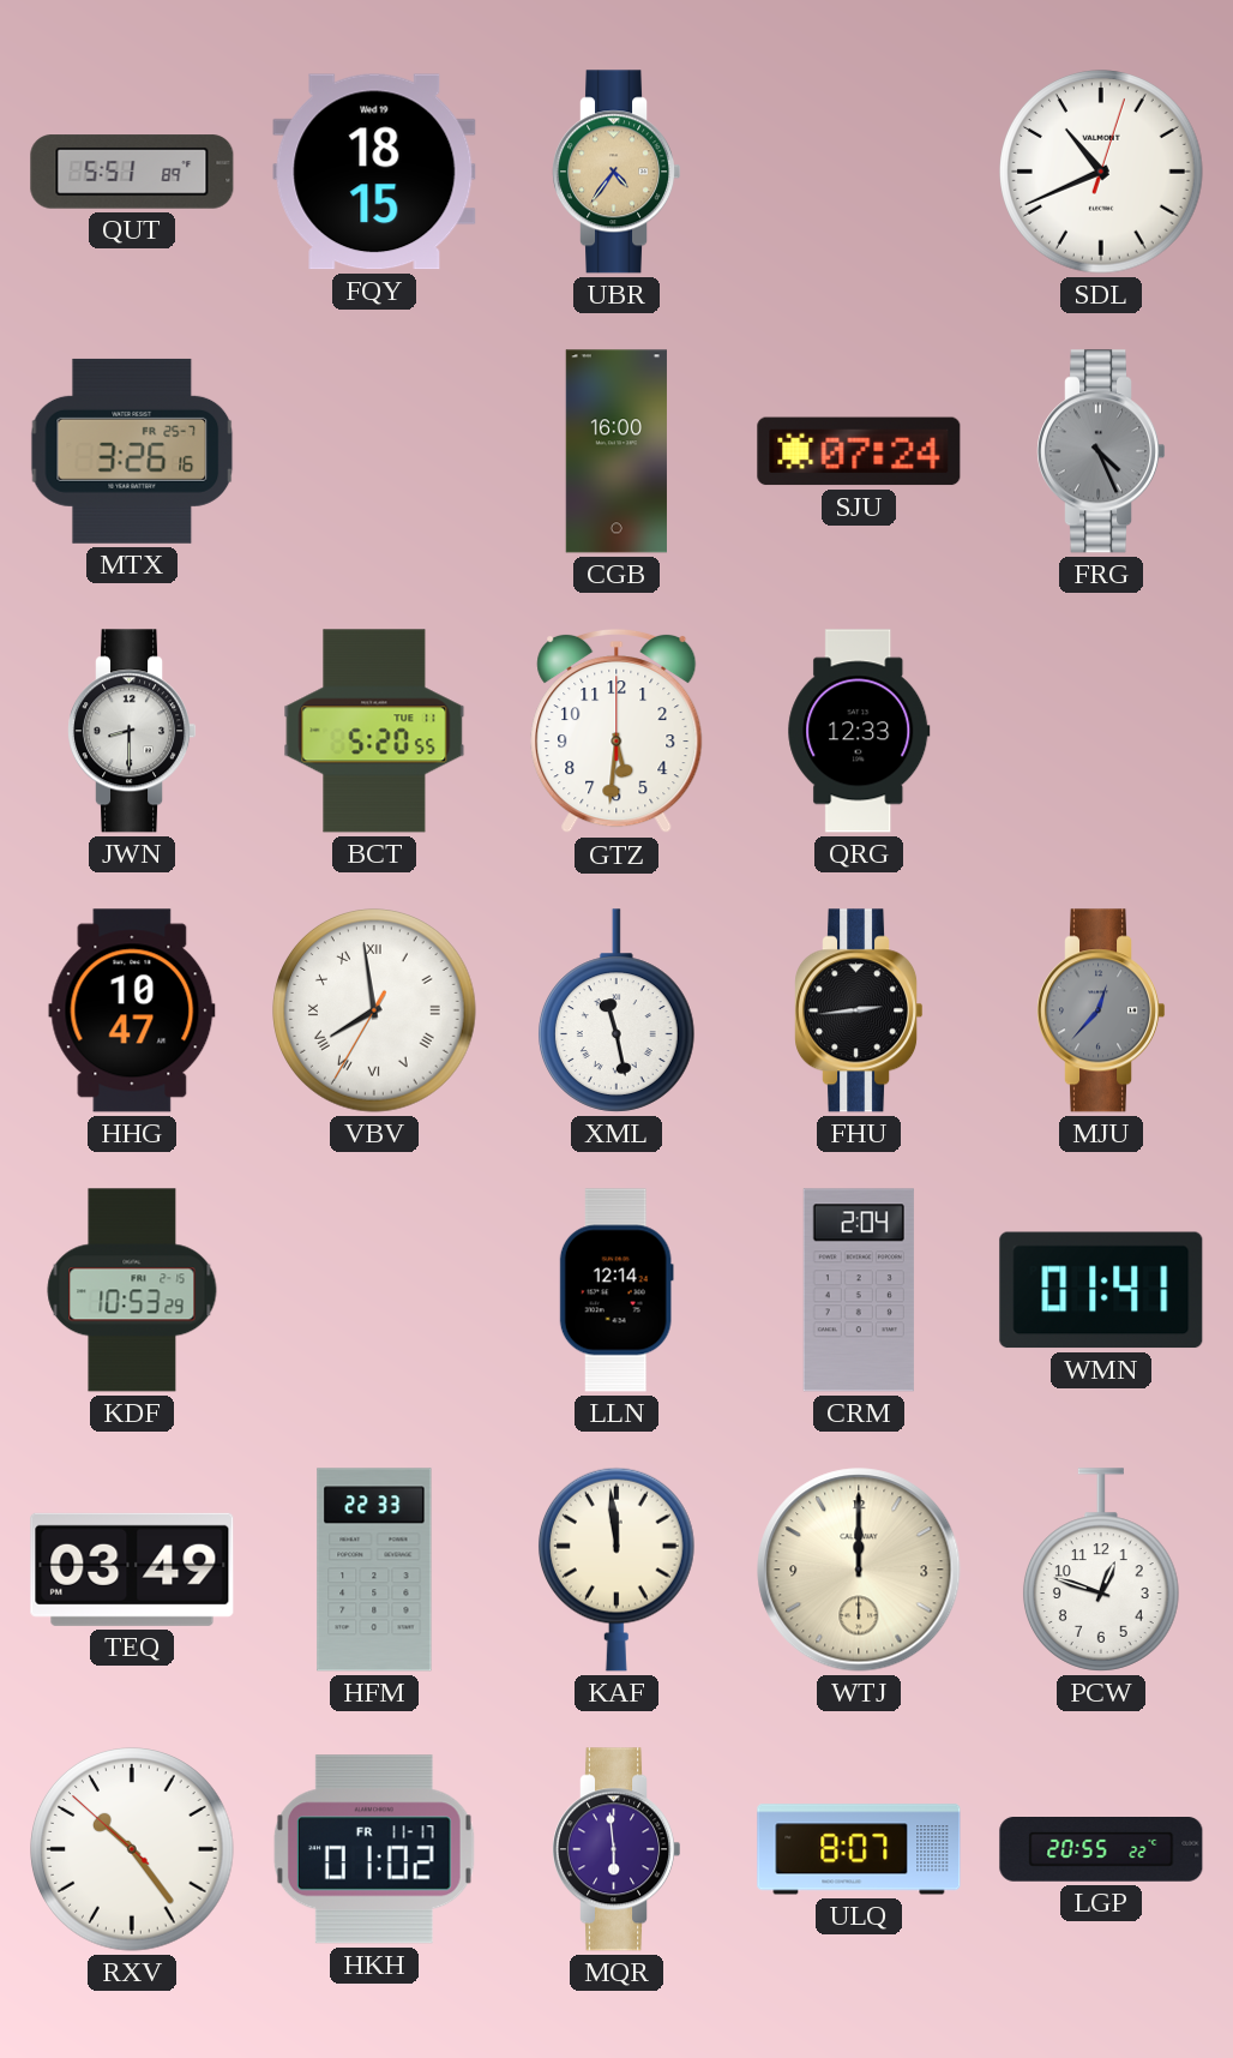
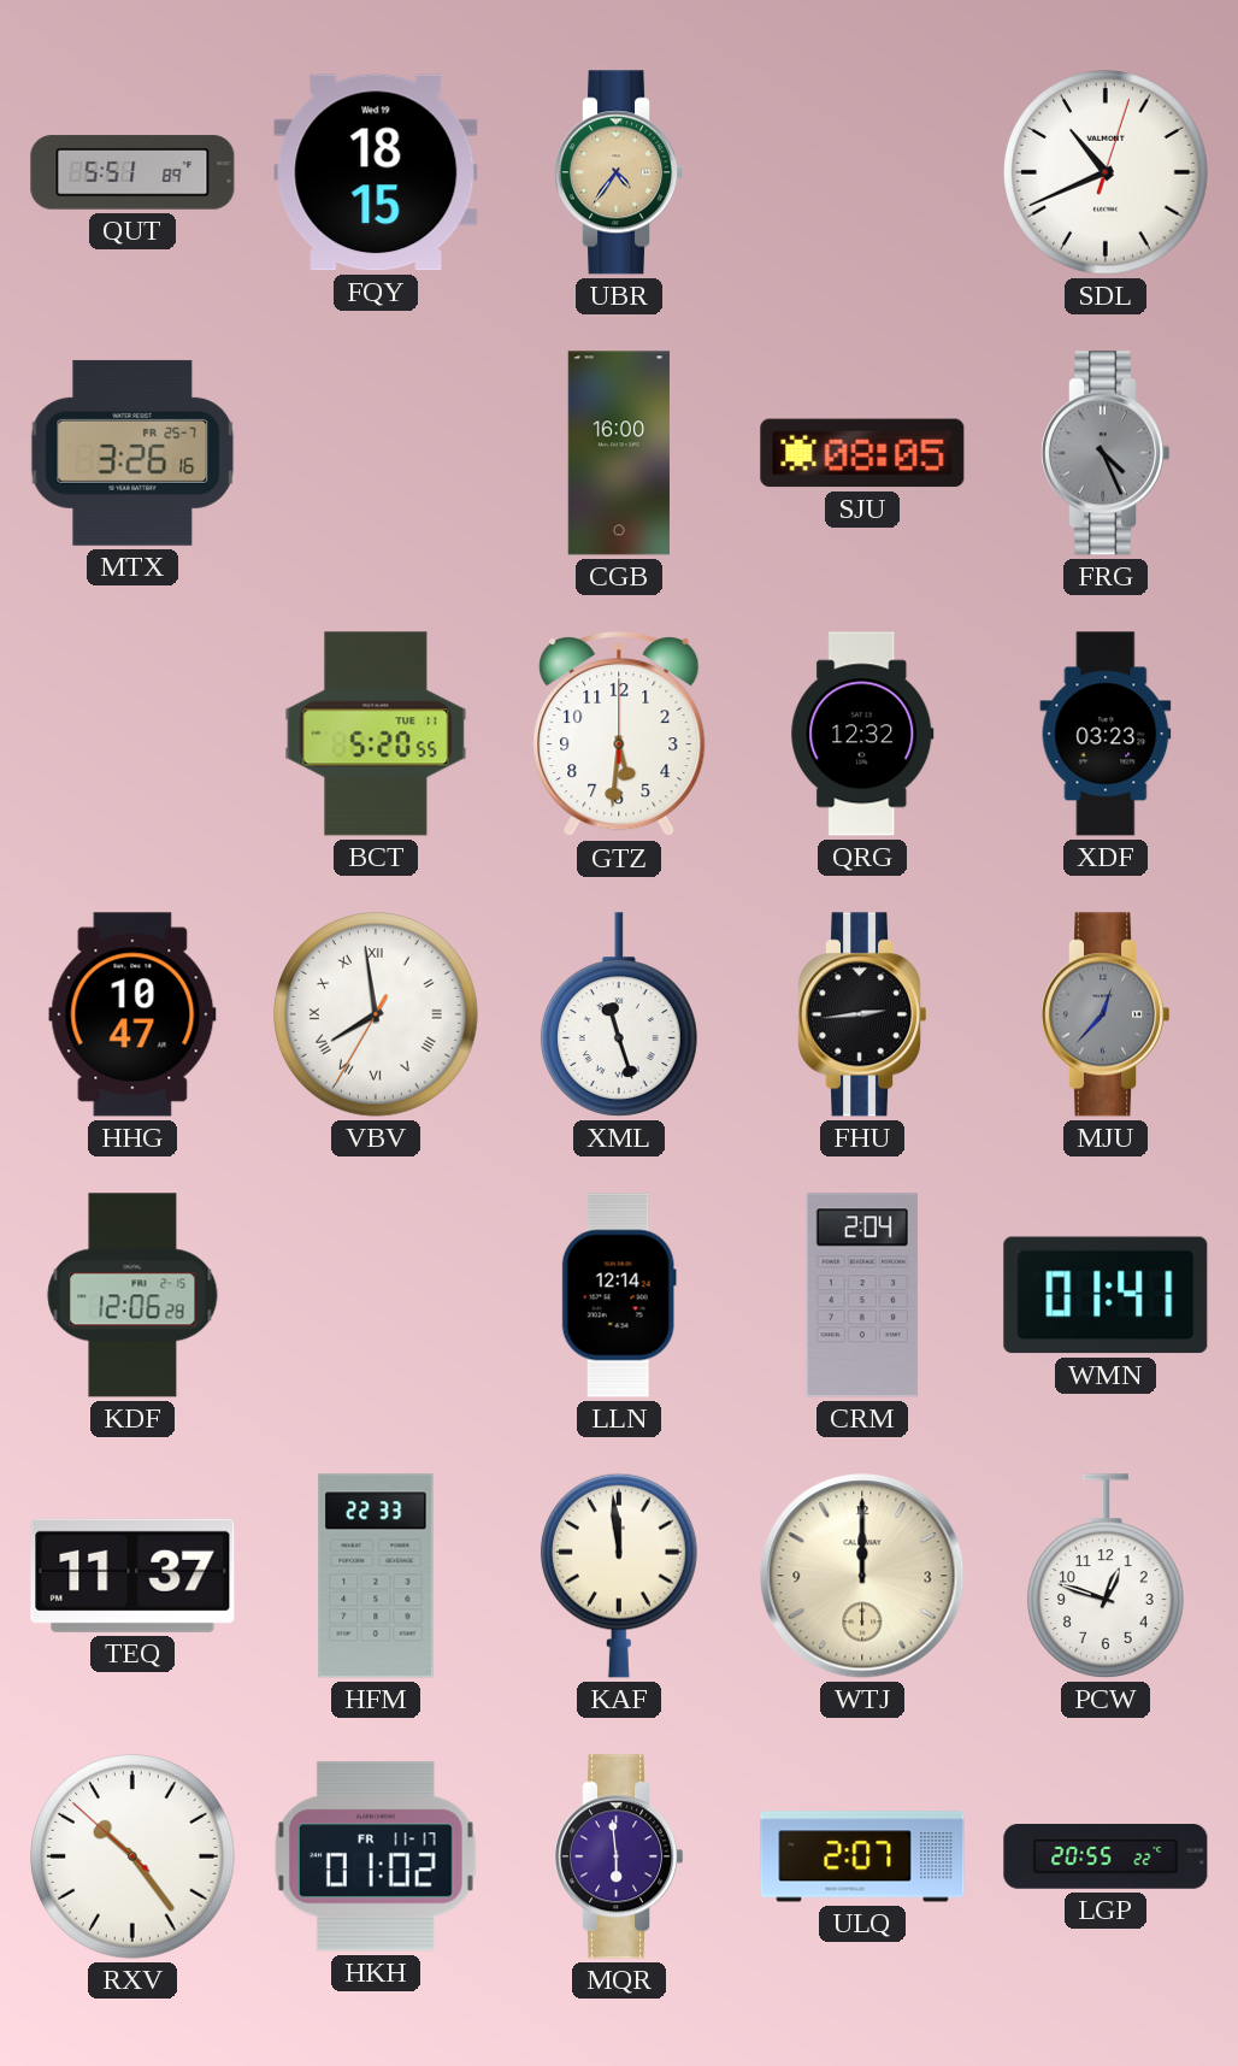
SJU: 07:24 -> 08:05
JWN: 8:30 -> none
QRG: 12:33 -> 12:32
XDF: none -> 03:23
XML: 11:28 -> 11:27
KDF: 10:53 -> 12:06
TEQ: 03:49 -> 11:37
ULQ: 8:07 -> 2:07
